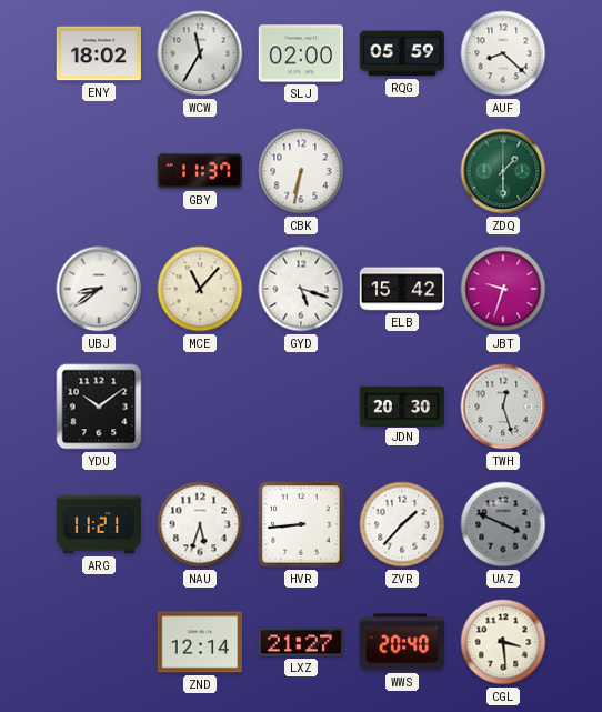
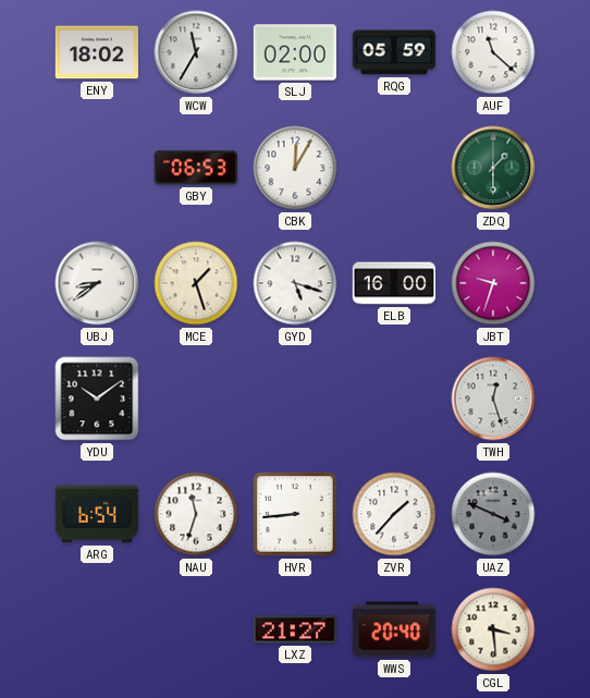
AUF: 8:22 -> 11:22
GBY: 11:37 -> 06:53
CBK: 6:32 -> 12:05
MCE: 11:07 -> 1:27
ELB: 15:42 -> 16:00
JDN: 20:30 -> none
ARG: 11:21 -> 6:54
NAU: 5:33 -> 11:33
ZND: 12:14 -> none
